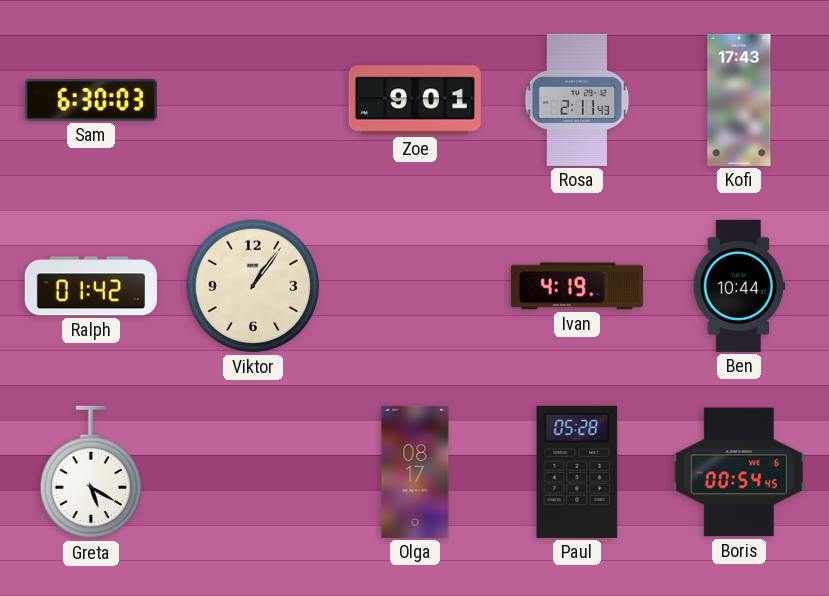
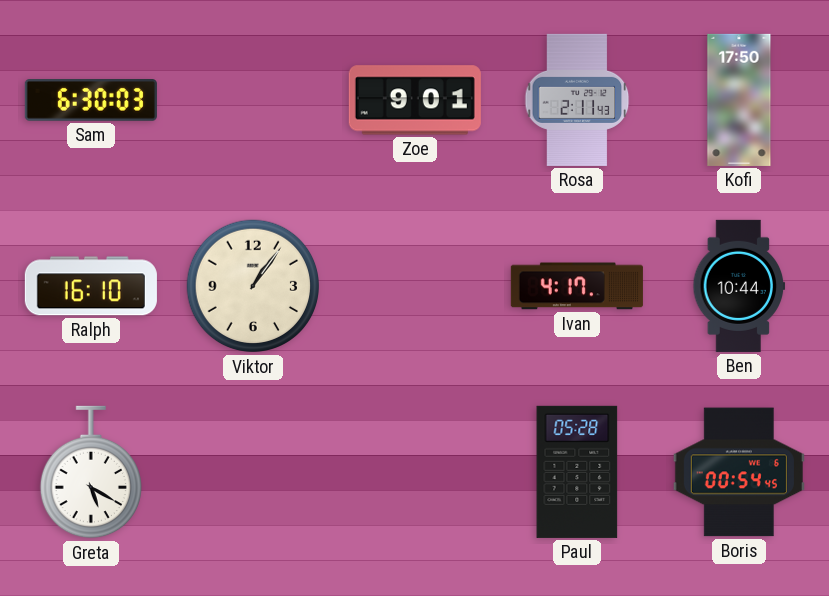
Kofi: 17:43 -> 17:50
Ralph: 01:42 -> 16:10
Ivan: 4:19 -> 4:17
Olga: 08:17 -> none
